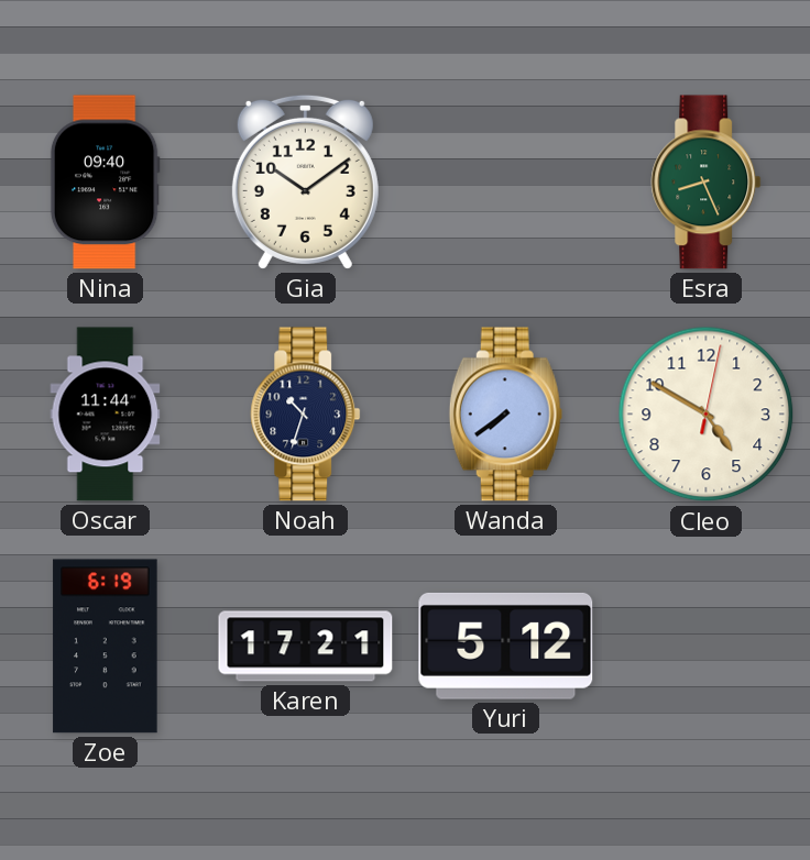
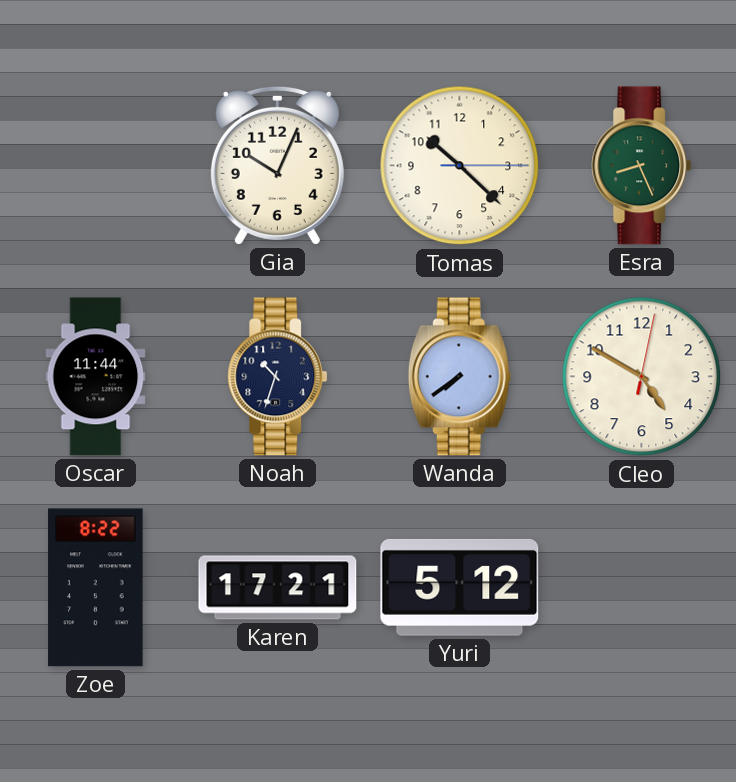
Nina: 09:40 -> none
Gia: 10:09 -> 10:04
Tomas: none -> 10:22
Zoe: 6:19 -> 8:22
